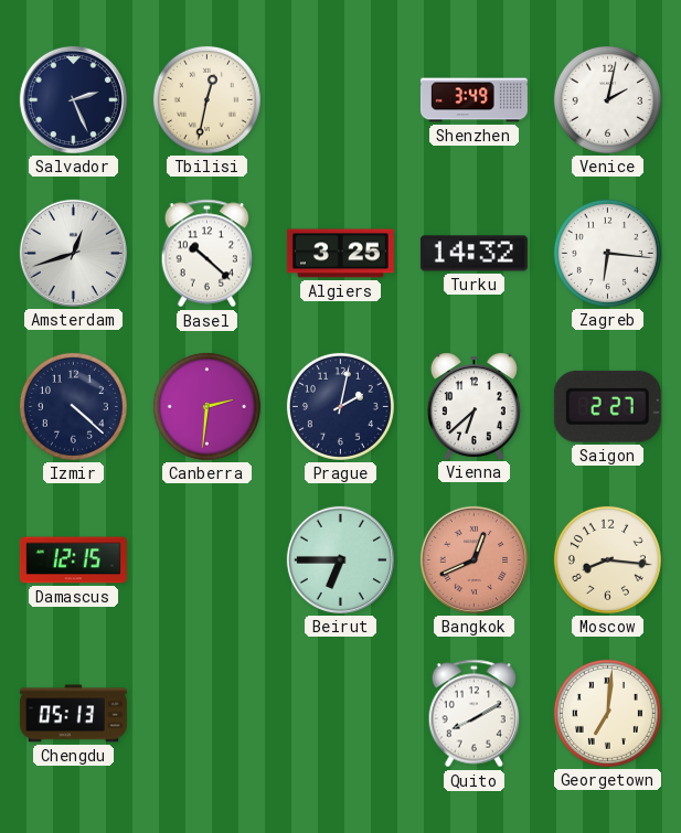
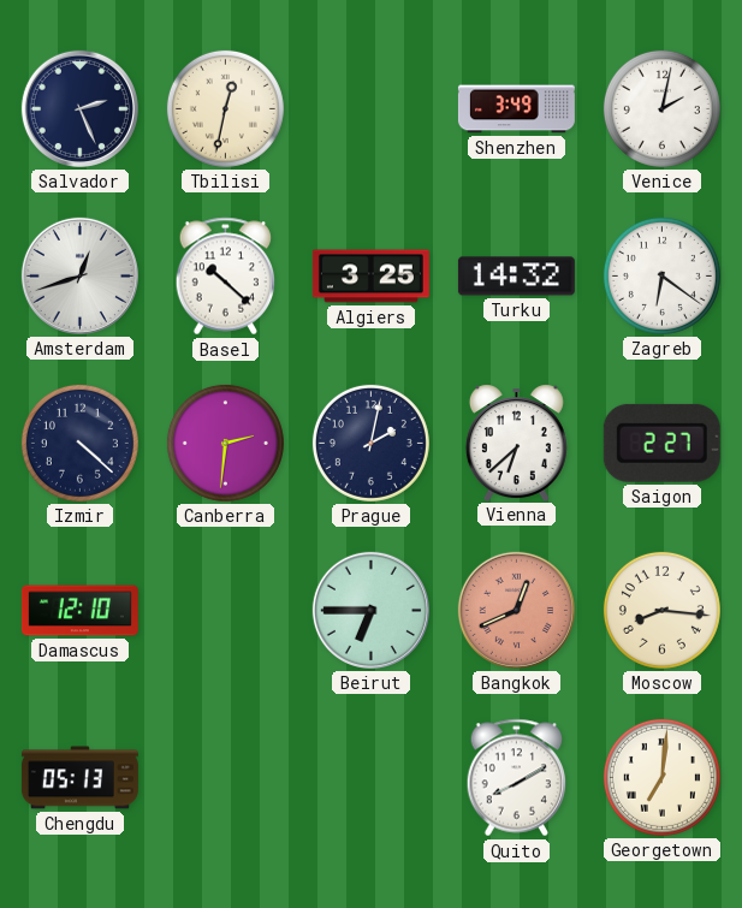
Zagreb: 6:16 -> 6:21
Damascus: 12:15 -> 12:10
